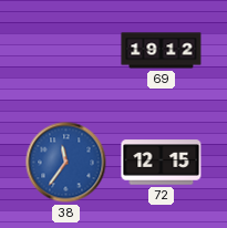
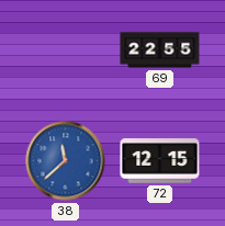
69: 19:12 -> 22:55
38: 11:36 -> 11:38
